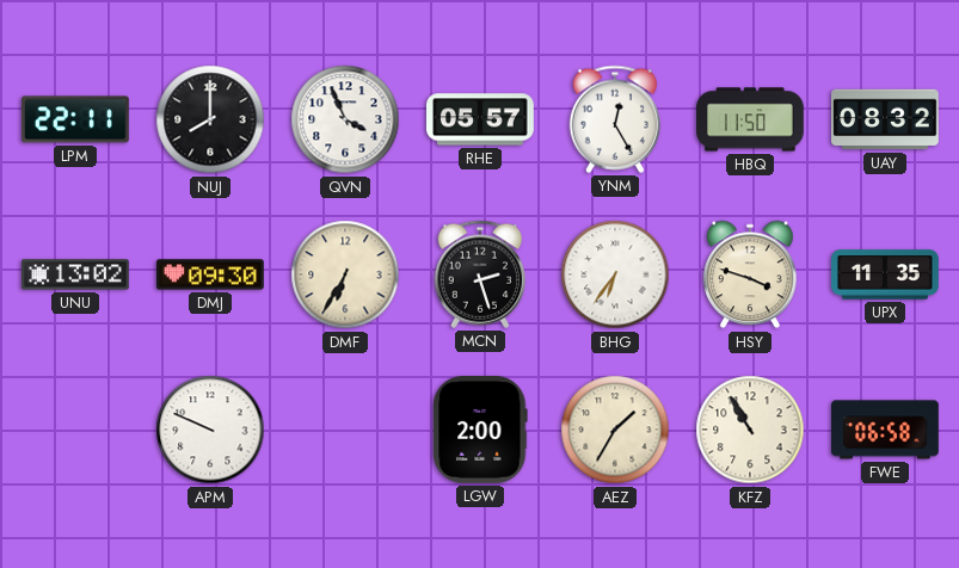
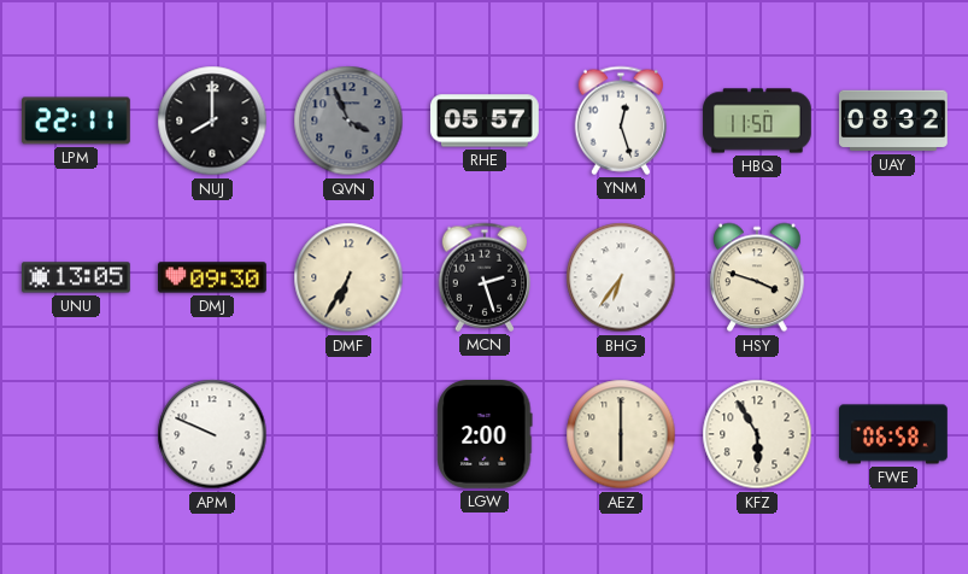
QVN dial: white -> grey
YNM: 12:25 -> 12:27
UNU: 13:02 -> 13:05
UPX: 11:35 -> none
AEZ: 1:35 -> 6:00
KFZ: 10:55 -> 5:55
